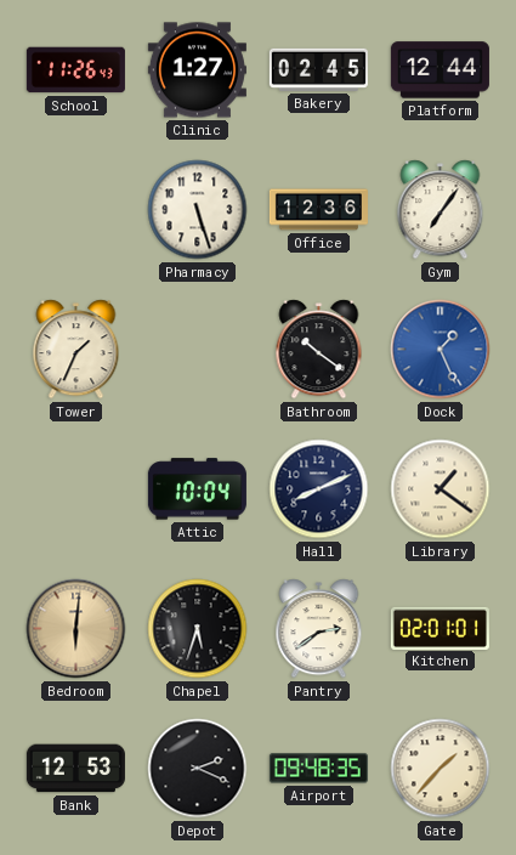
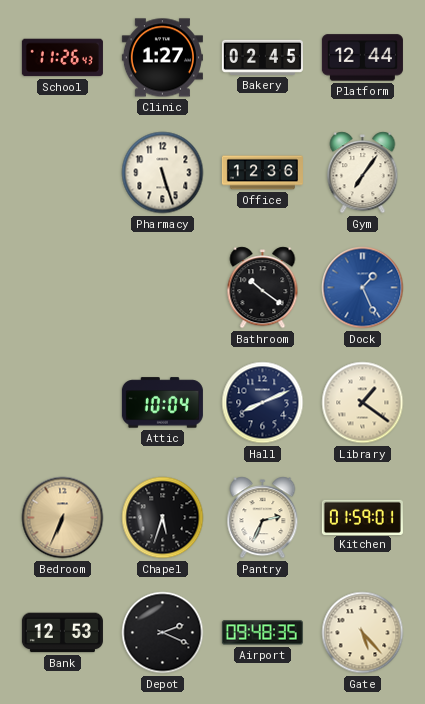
Tower: 1:34 -> none
Bedroom: 6:01 -> 6:34
Pantry: 2:39 -> 2:34
Kitchen: 02:01 -> 01:59
Gate: 1:37 -> 5:23
